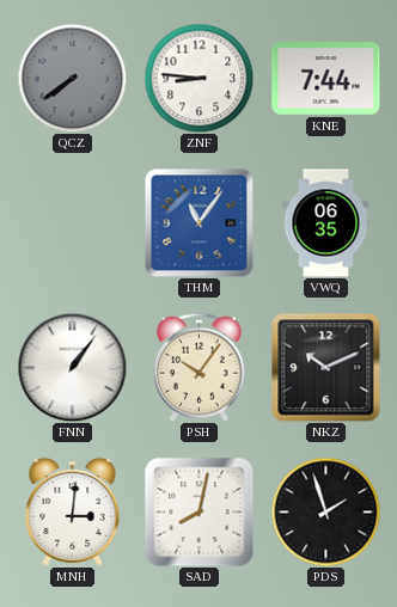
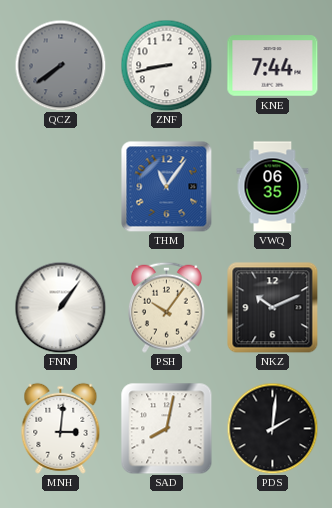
ZNF: 8:46 -> 8:43
PDS: 1:57 -> 2:01
